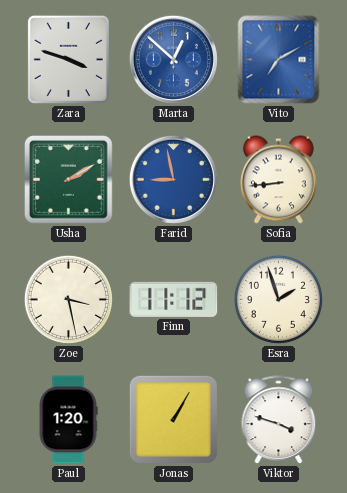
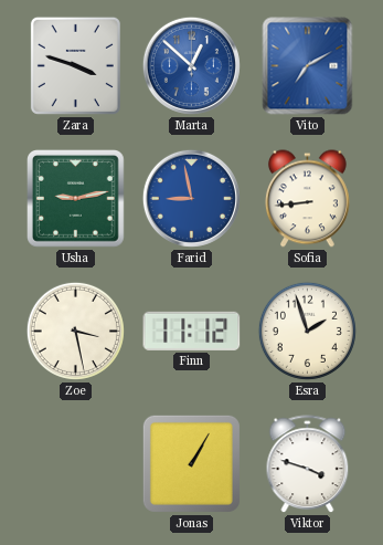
Usha: 2:10 -> 9:13
Paul: 1:20 -> none
